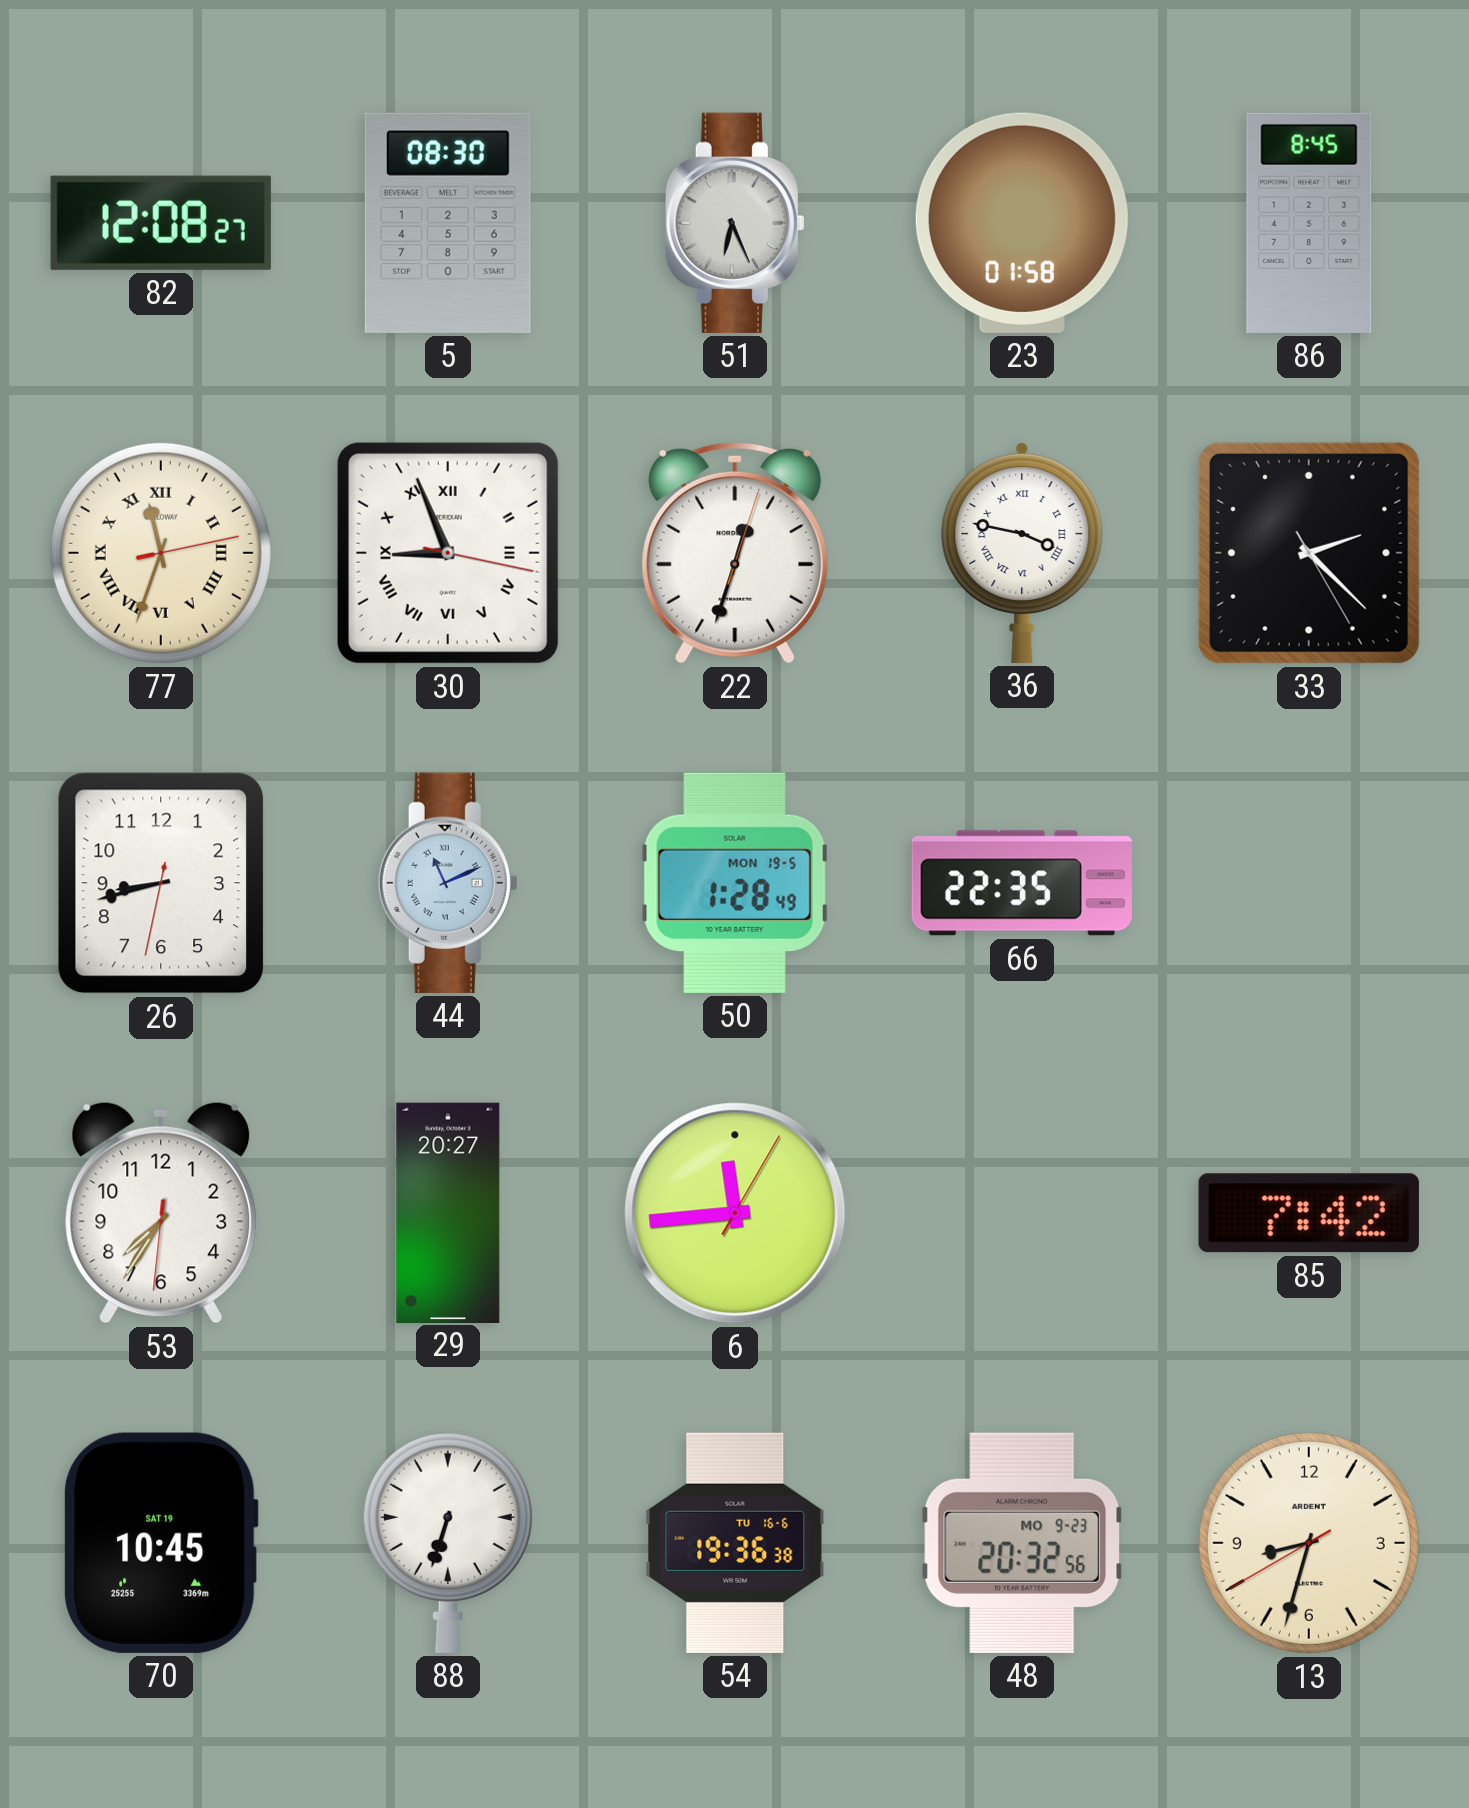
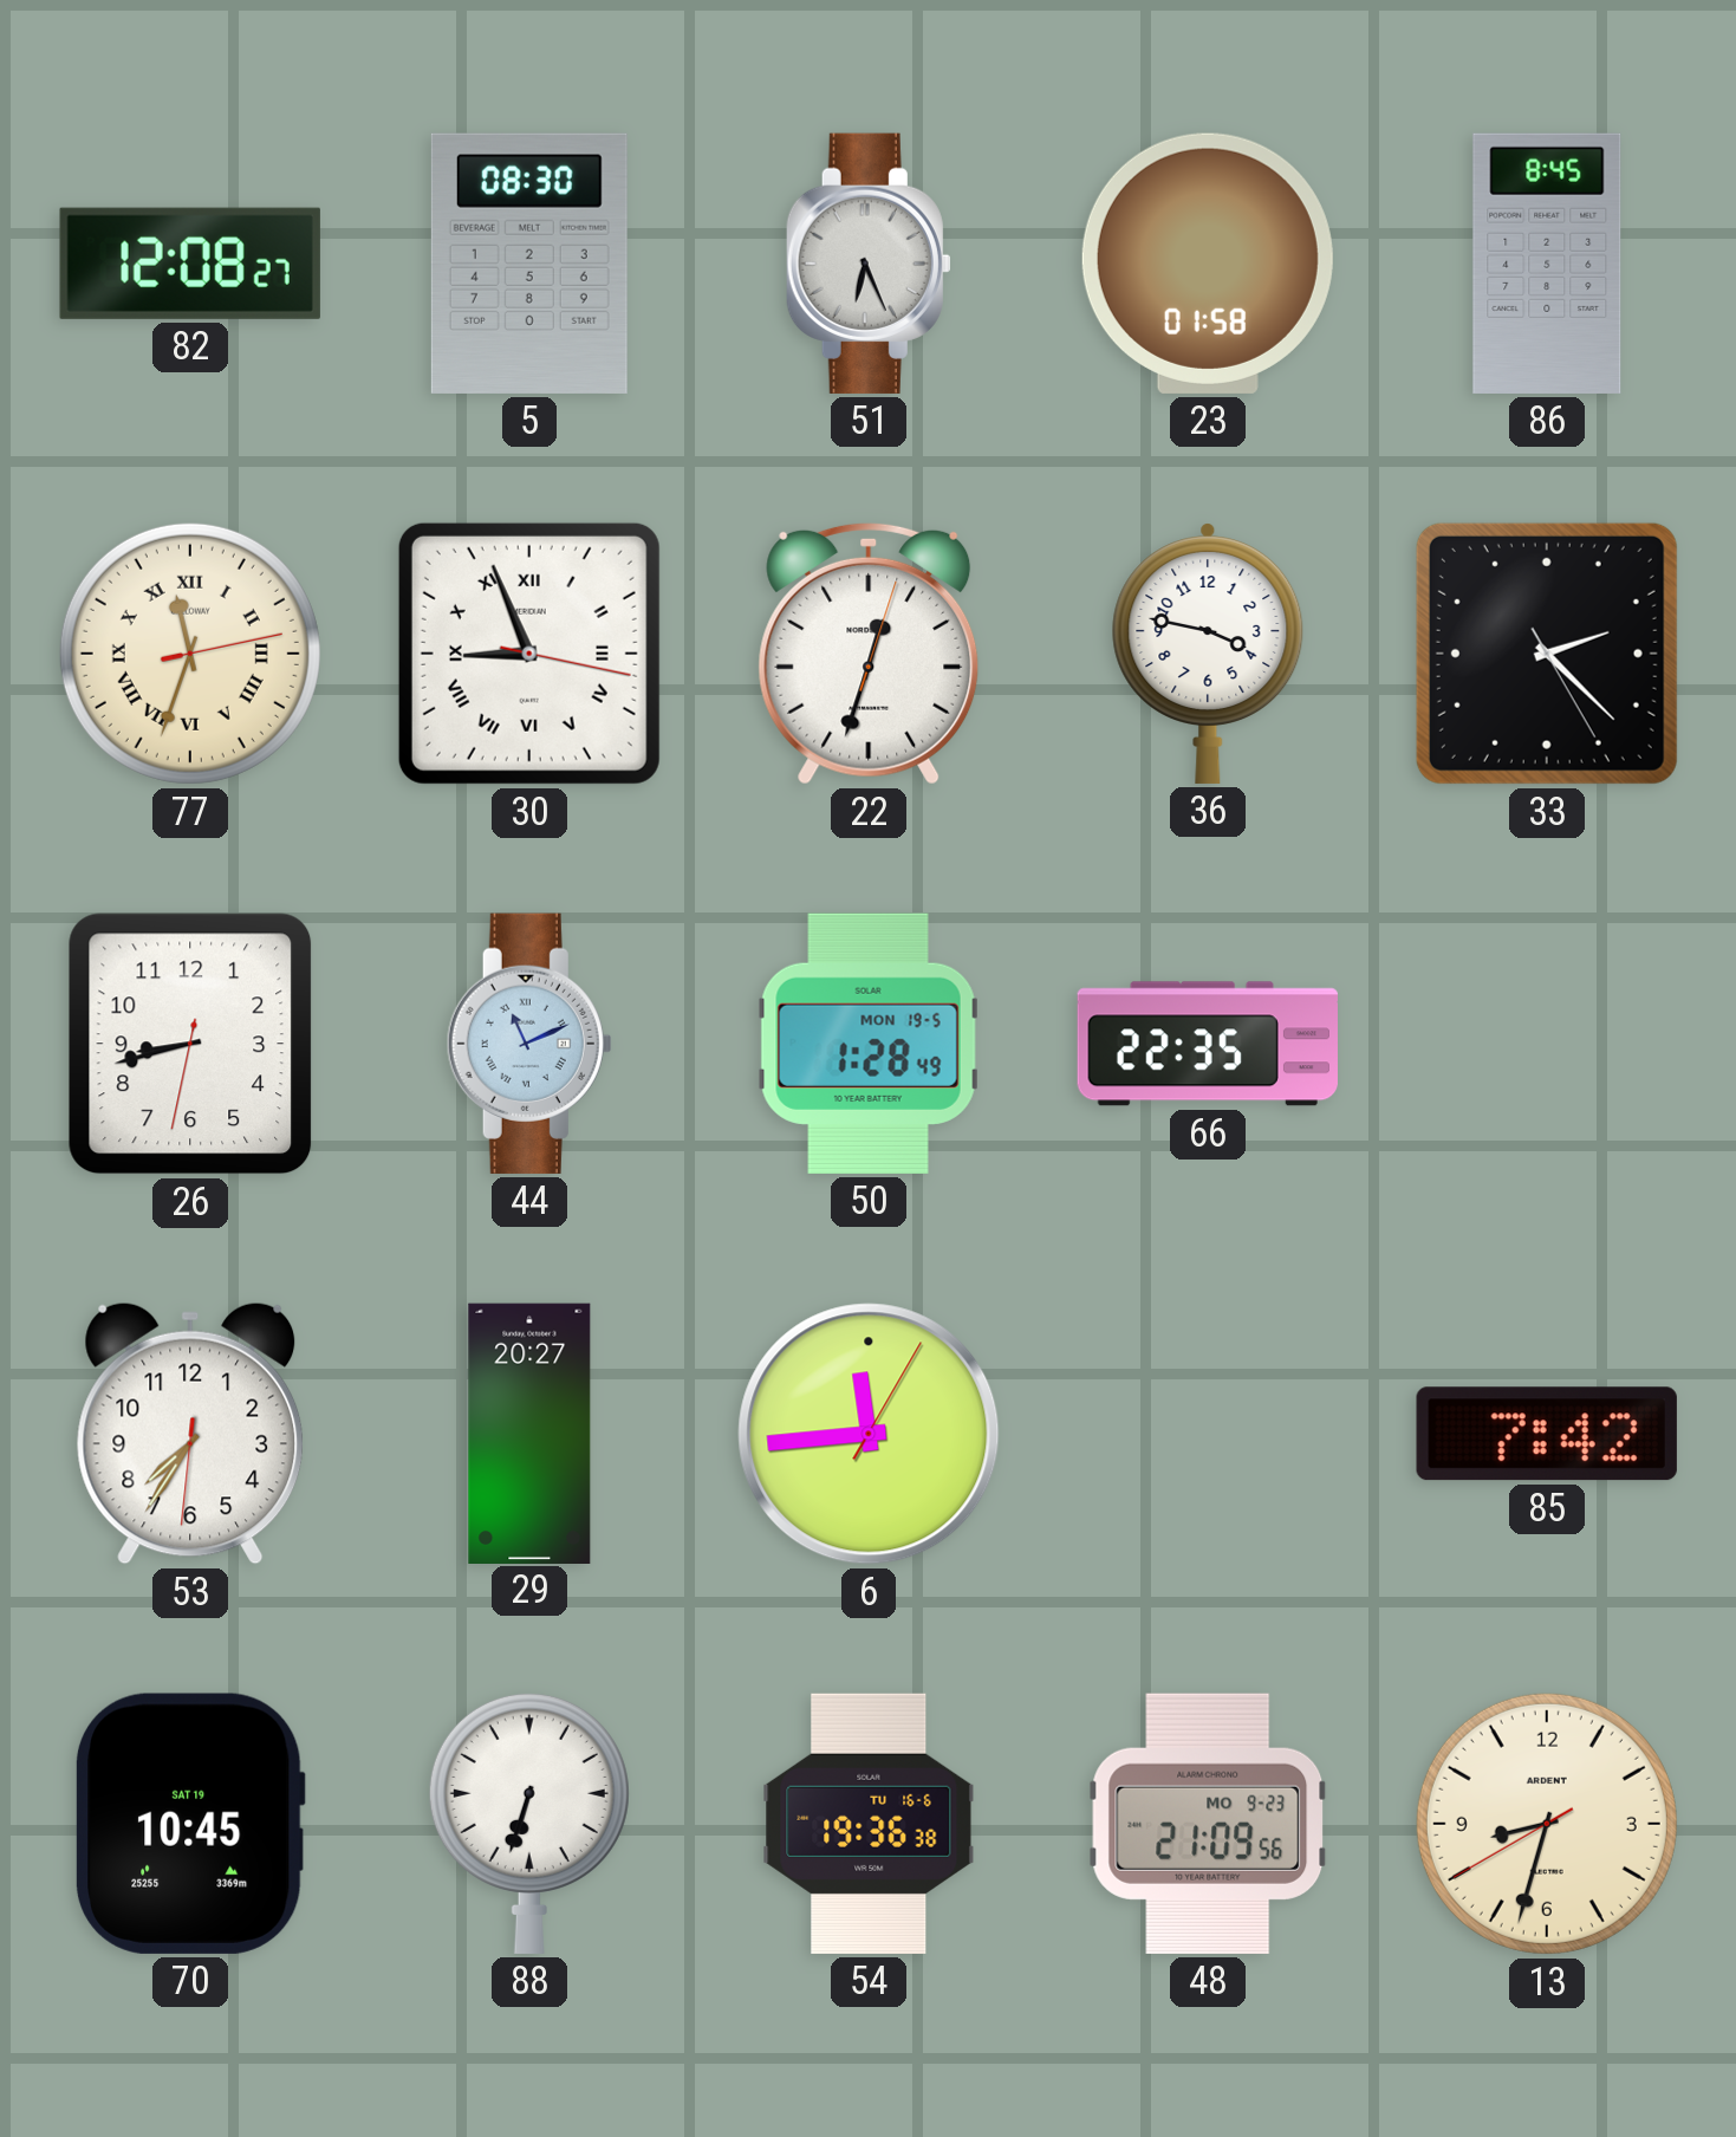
36 numerals: Roman -> Arabic
48: 20:32 -> 21:09
